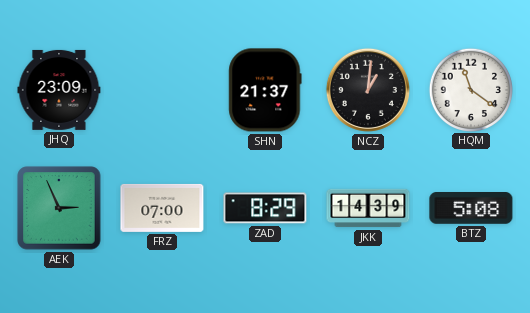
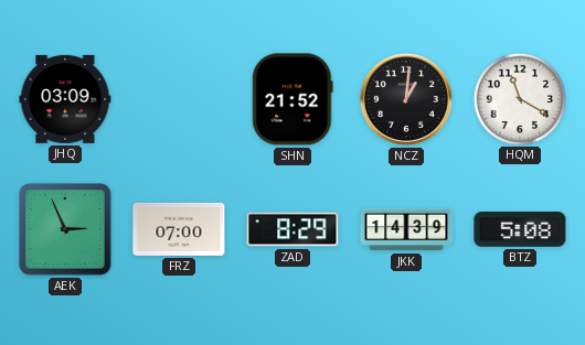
JHQ: 23:09 -> 03:09
SHN: 21:37 -> 21:52
HQM: 11:21 -> 11:20
